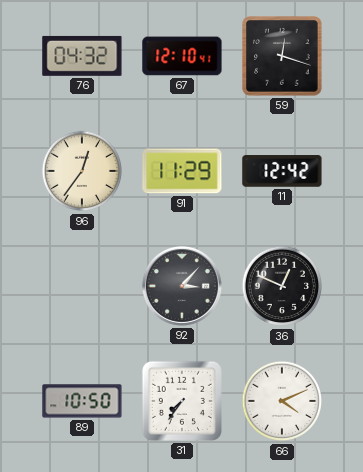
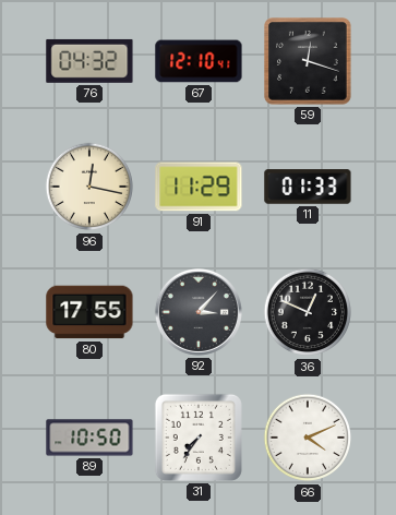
96: 12:36 -> 12:17
11: 12:42 -> 01:33
80: none -> 17:55
